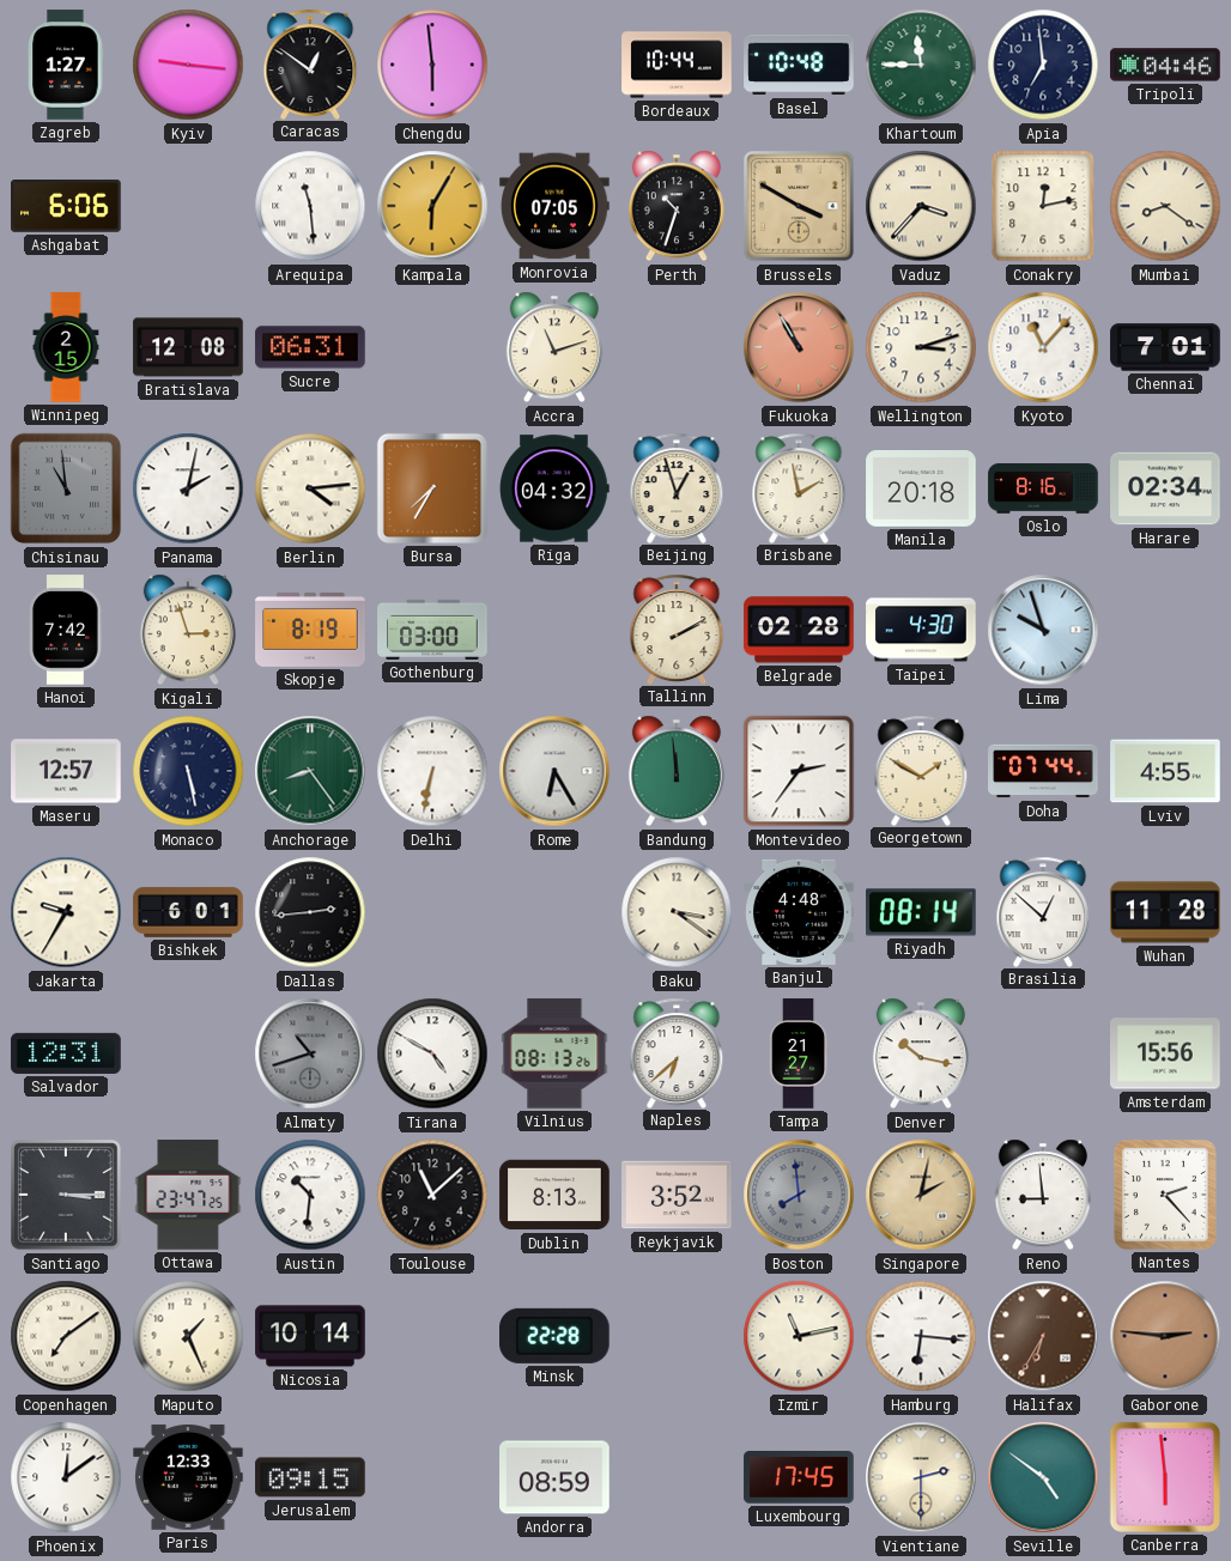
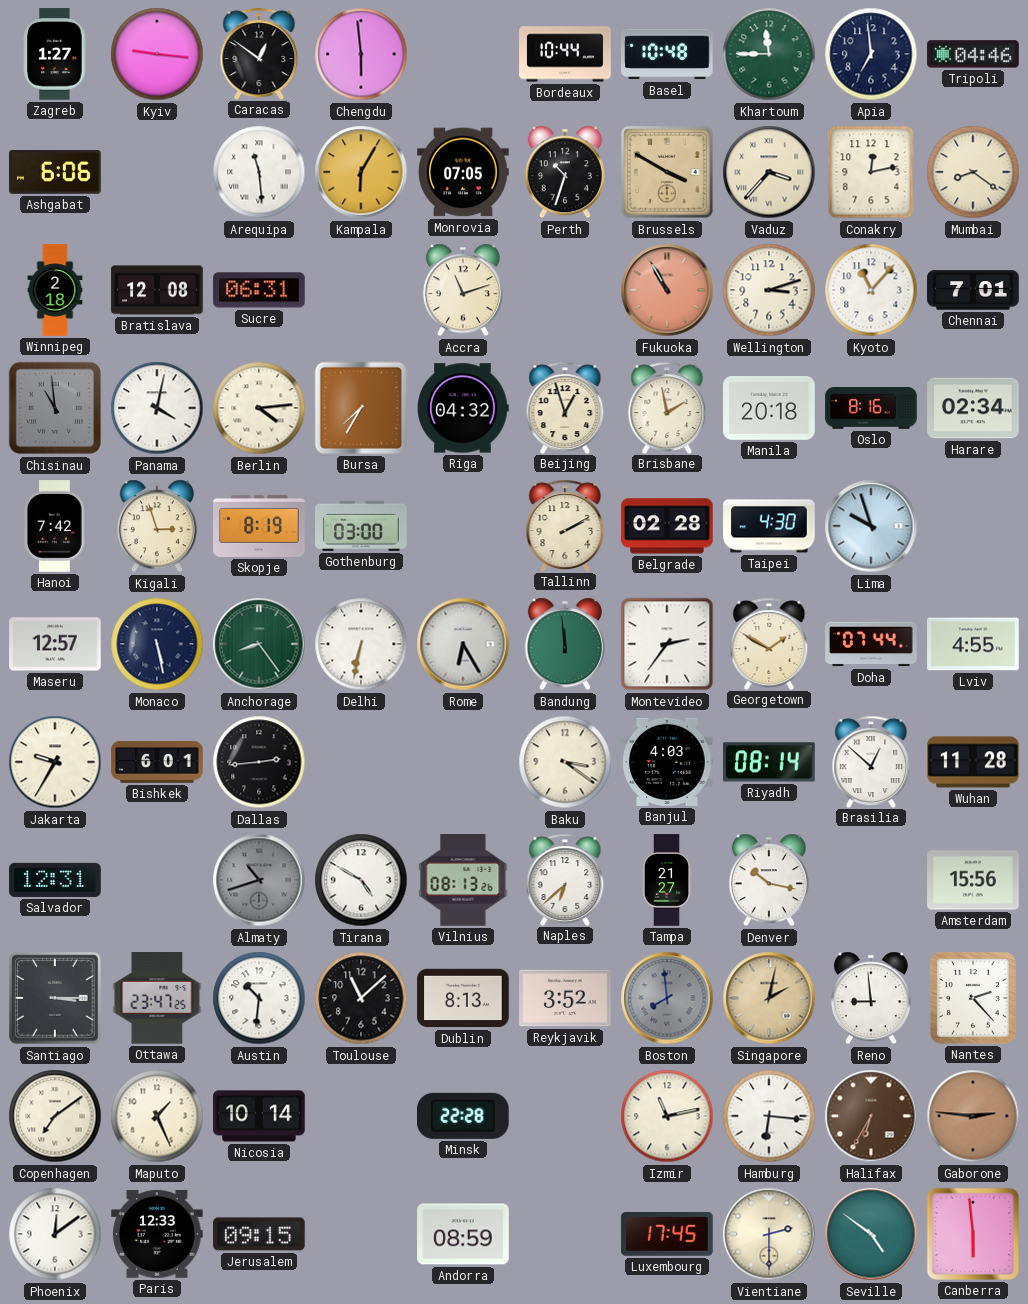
Winnipeg: 2:15 -> 2:18
Panama: 2:02 -> 4:02
Banjul: 4:48 -> 4:03
